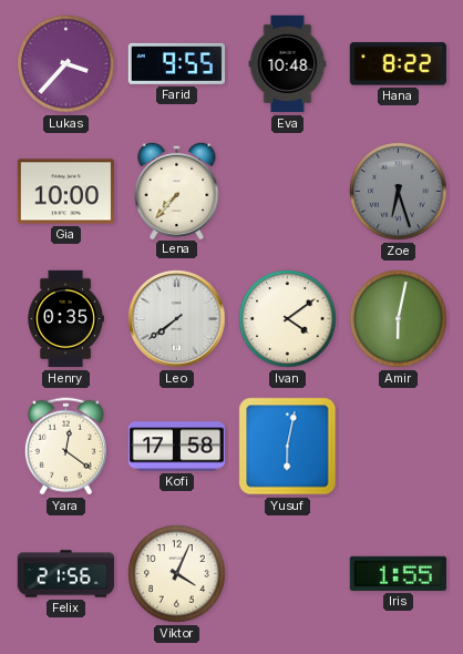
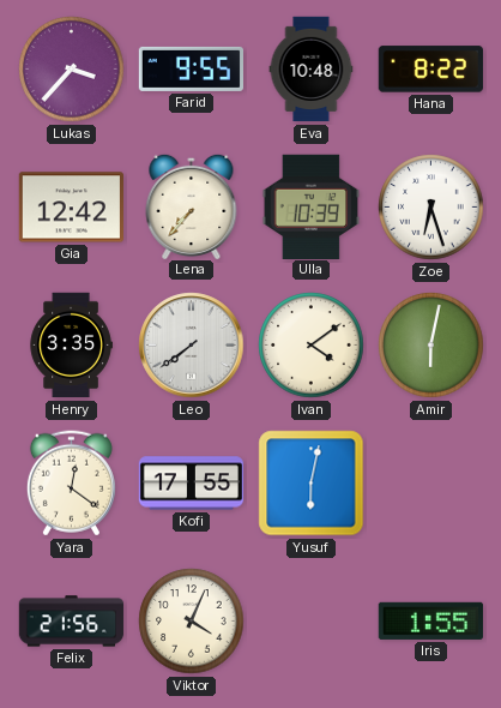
Gia: 10:00 -> 12:42
Ulla: none -> 10:39
Zoe dial: grey -> white
Henry: 0:35 -> 3:35
Kofi: 17:58 -> 17:55
